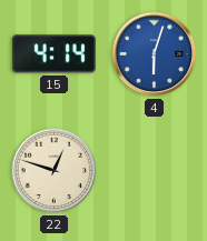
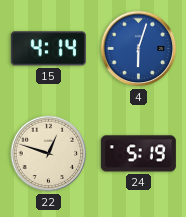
24: none -> 5:19
